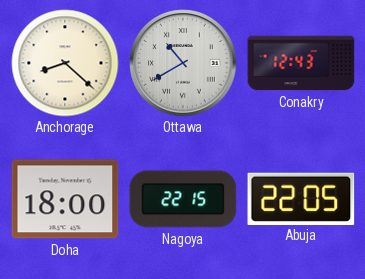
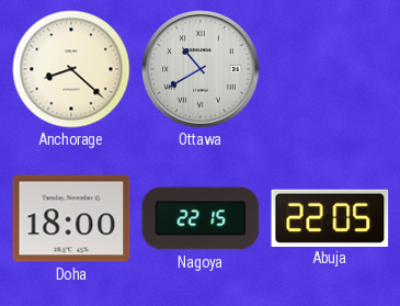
Conakry: 12:43 -> none
